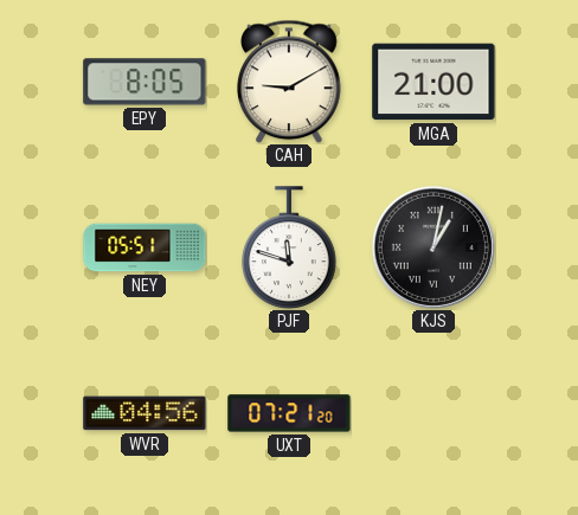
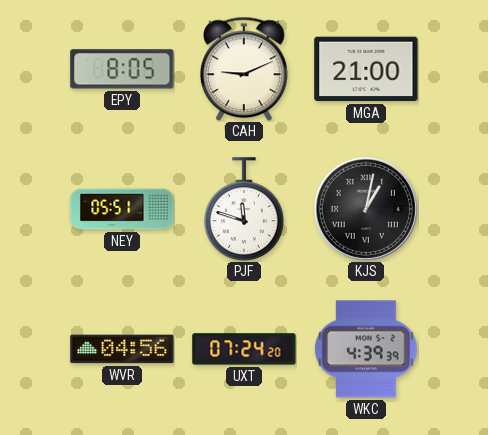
CAH: 9:10 -> 9:11
UXT: 07:21 -> 07:24
WKC: none -> 4:39
